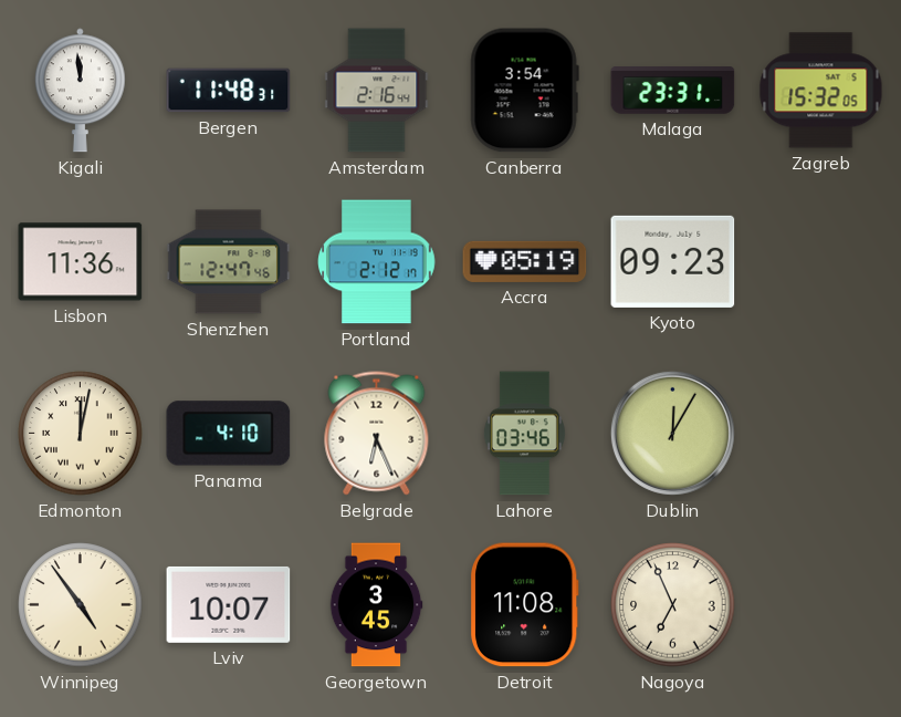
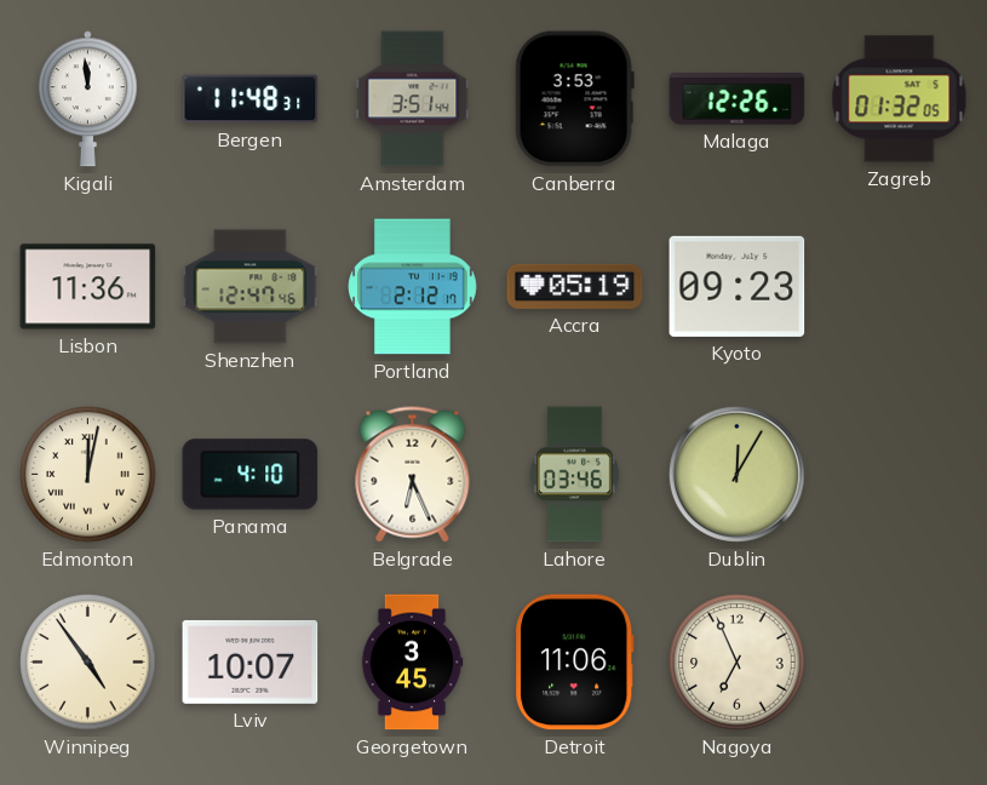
Amsterdam: 2:16 -> 3:51
Canberra: 3:54 -> 3:53
Malaga: 23:31 -> 12:26
Zagreb: 15:32 -> 01:32
Detroit: 11:08 -> 11:06
